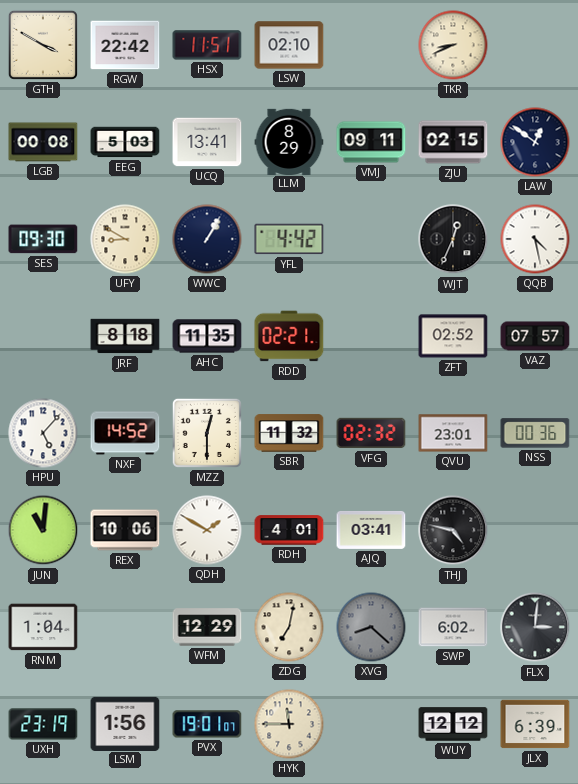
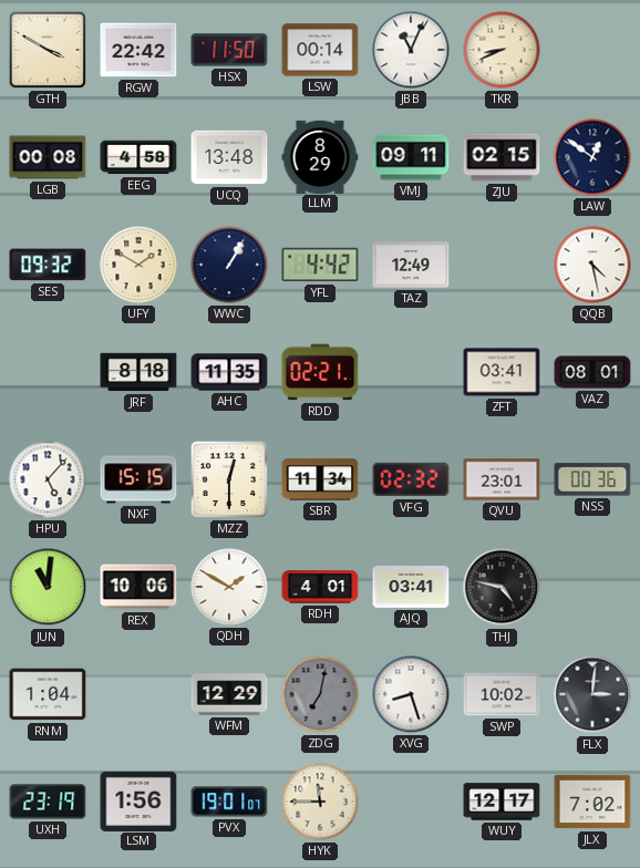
HSX: 11:51 -> 11:50
LSW: 02:10 -> 00:14
JBB: none -> 11:04
EEG: 5:03 -> 4:58
UCQ: 13:41 -> 13:48
SES: 09:30 -> 09:32
UFY: 8:50 -> 1:50
TAZ: none -> 12:49
WJT: 12:34 -> none
ZFT: 02:52 -> 03:41
VAZ: 07:57 -> 08:01
NXF: 14:52 -> 15:15
SBR: 11:32 -> 11:34
ZDG dial: cream -> grey
XVG: 8:22 -> 8:27
XVG dial: grey -> white
SWP: 6:02 -> 10:02
WUY: 12:12 -> 12:17
JLX: 6:39 -> 7:02
